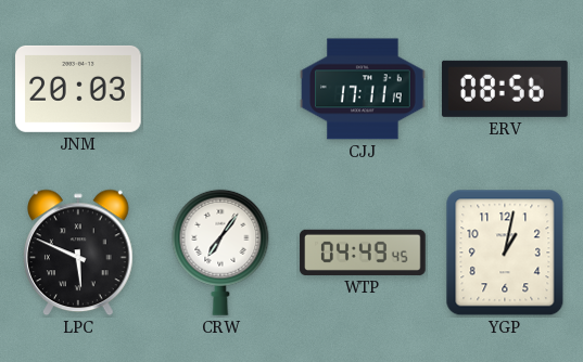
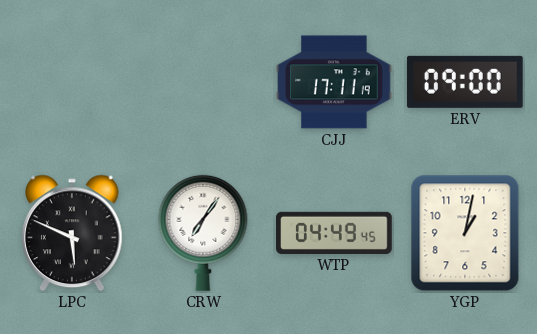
JNM: 20:03 -> none
ERV: 08:56 -> 09:00
